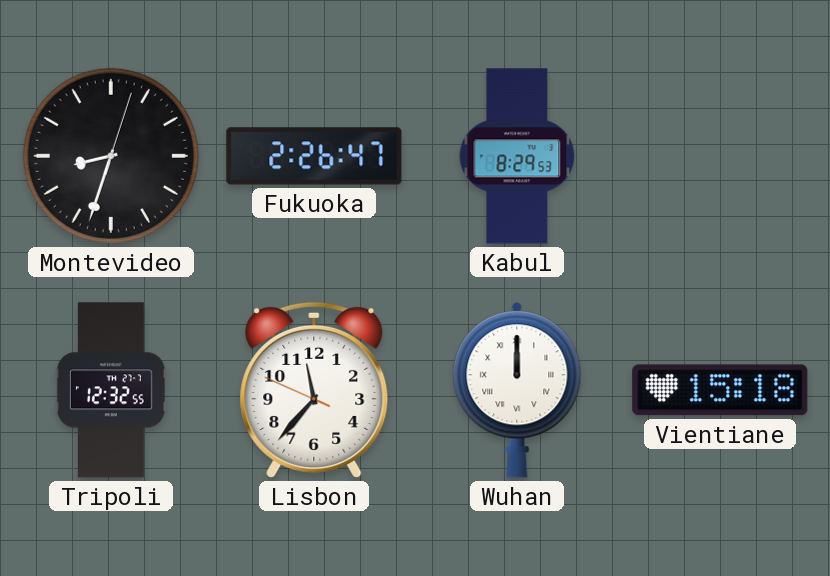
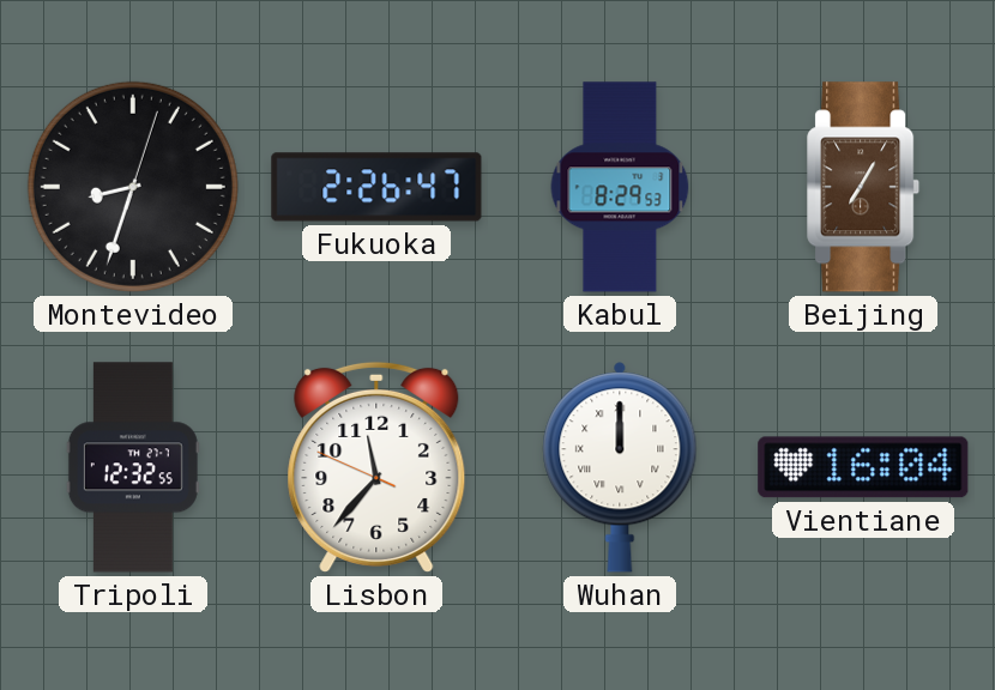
Beijing: none -> 7:05
Vientiane: 15:18 -> 16:04
